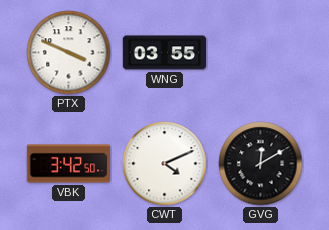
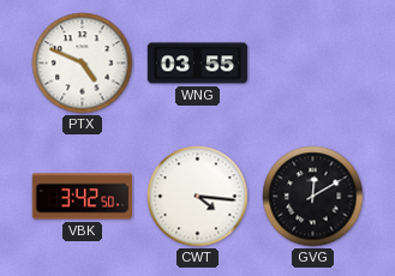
PTX: 3:49 -> 4:49
CWT: 4:11 -> 4:16
